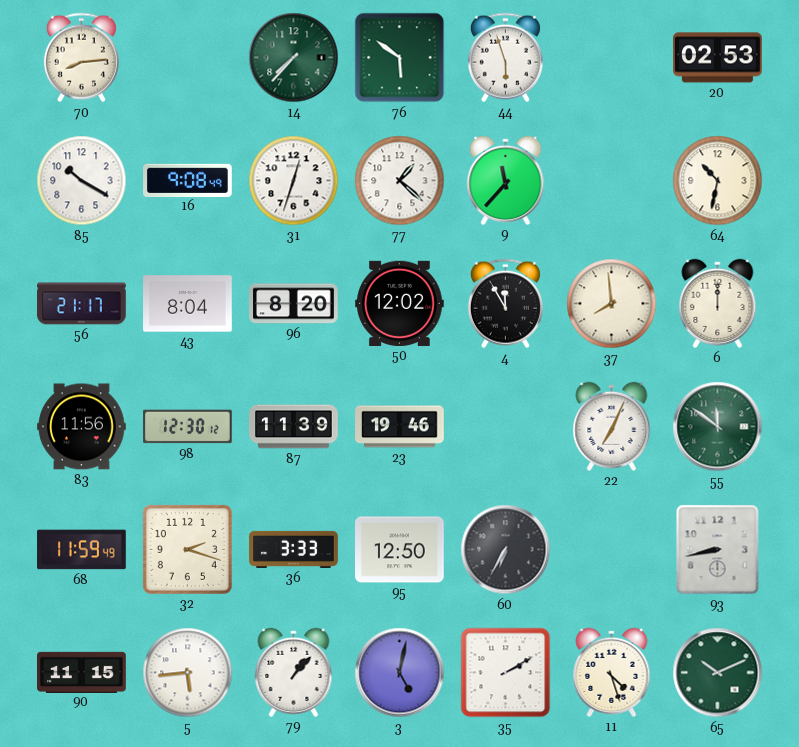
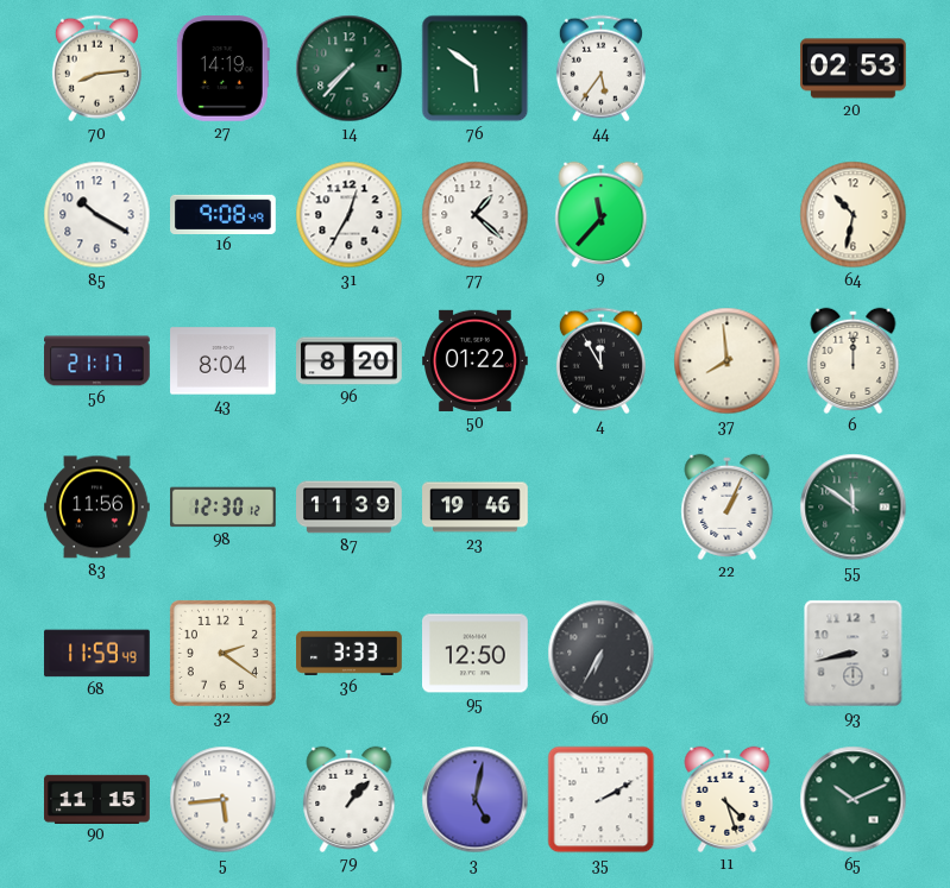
27: none -> 14:19
44: 5:57 -> 5:36
31: 12:33 -> 12:35
50: 12:02 -> 01:22
22: 7:04 -> 1:04
32: 2:18 -> 2:21
